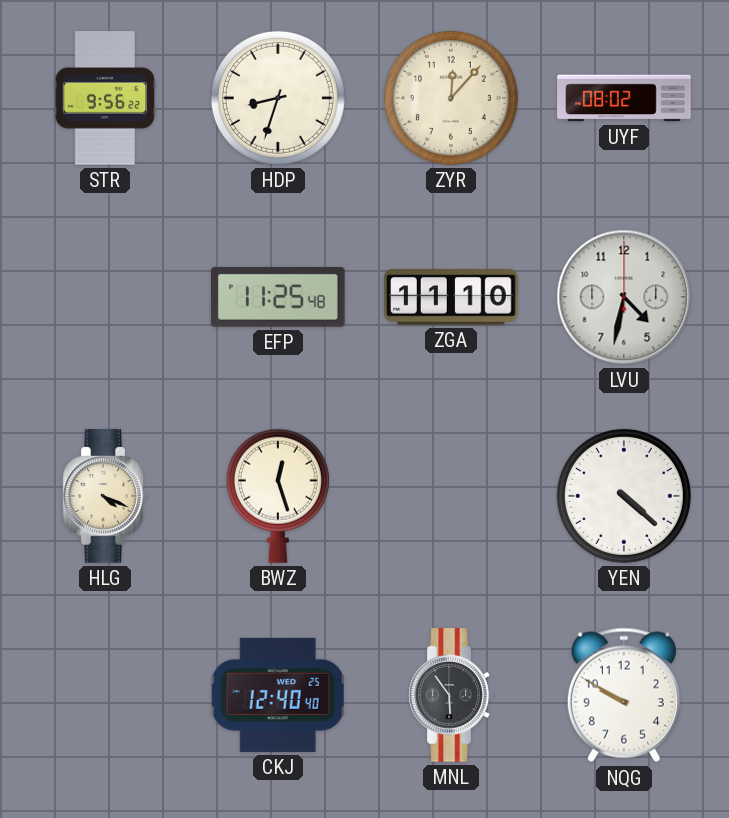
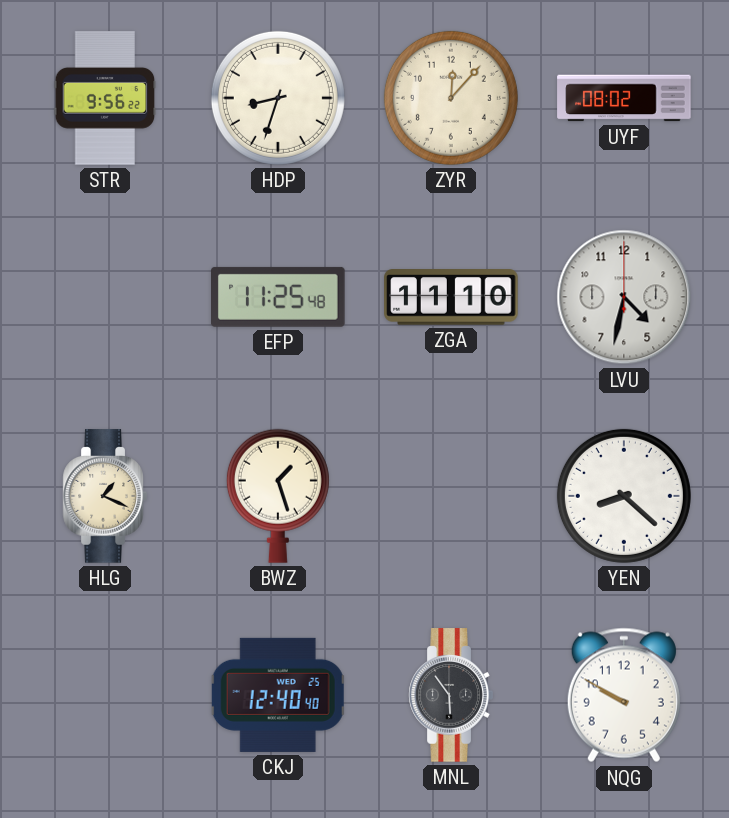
HLG: 4:19 -> 1:19
BWZ: 12:27 -> 1:27
YEN: 4:22 -> 8:22
